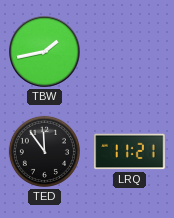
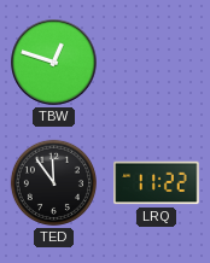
TBW: 1:43 -> 12:48
LRQ: 11:21 -> 11:22
